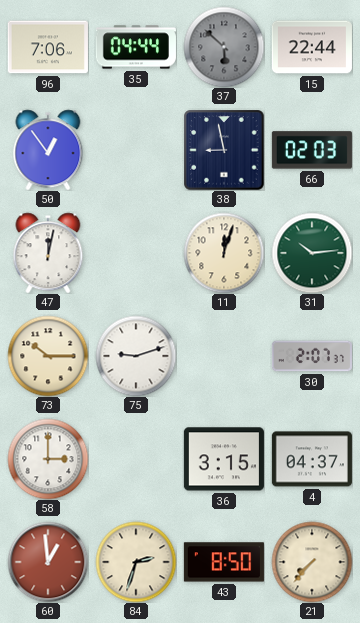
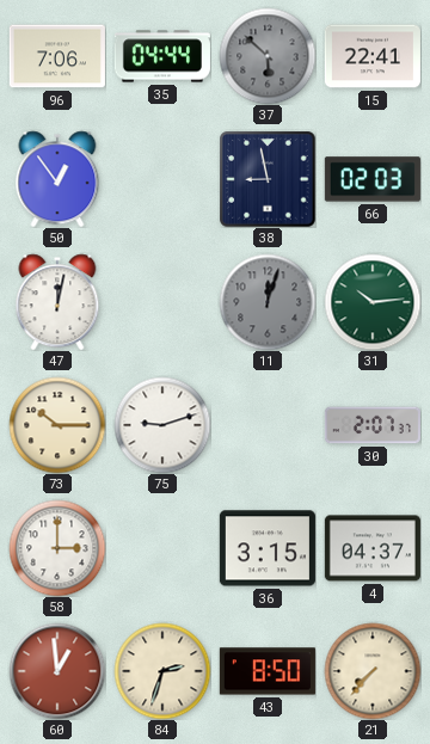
15: 22:44 -> 22:41
11 dial: cream -> grey
